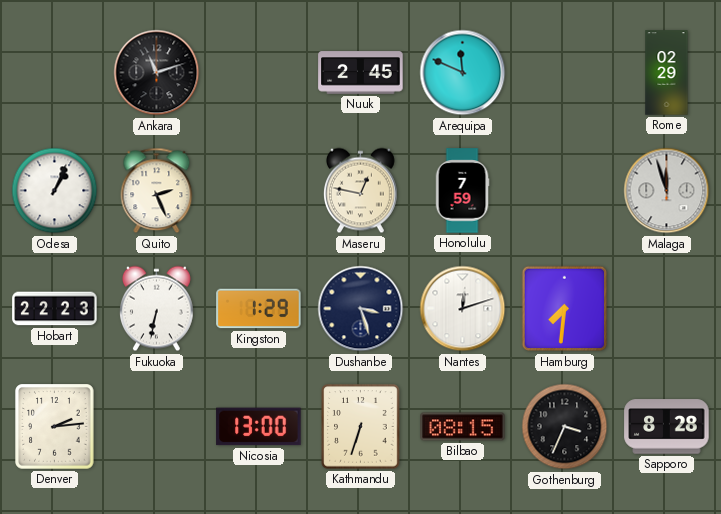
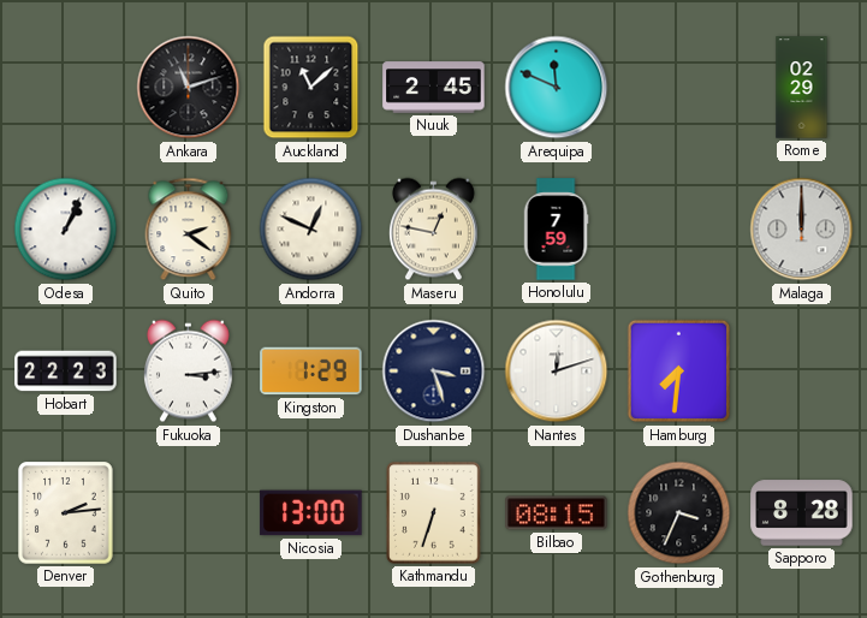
Auckland: none -> 11:08
Quito: 2:26 -> 2:21
Andorra: none -> 12:49
Malaga: 11:57 -> 12:00
Fukuoka: 6:32 -> 3:14
